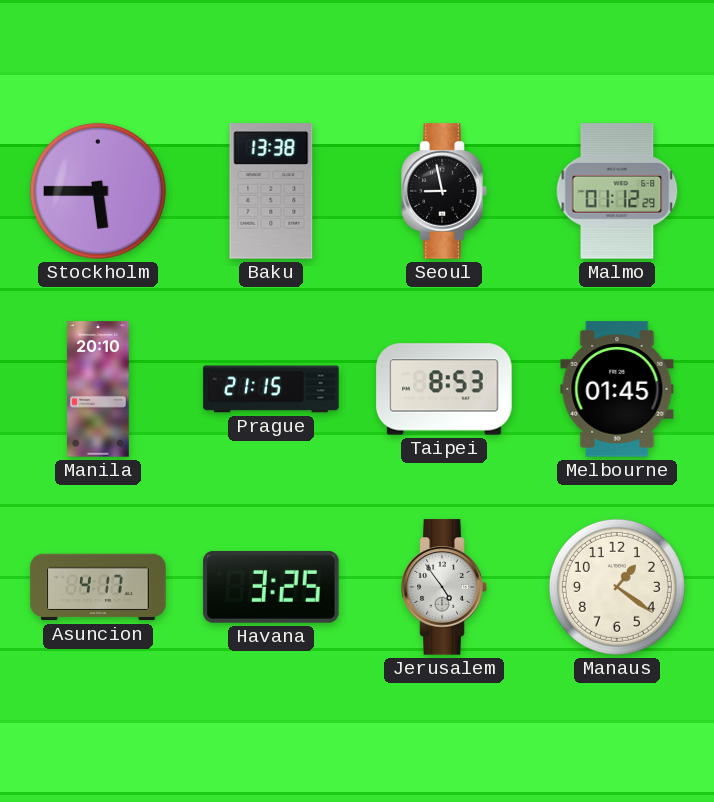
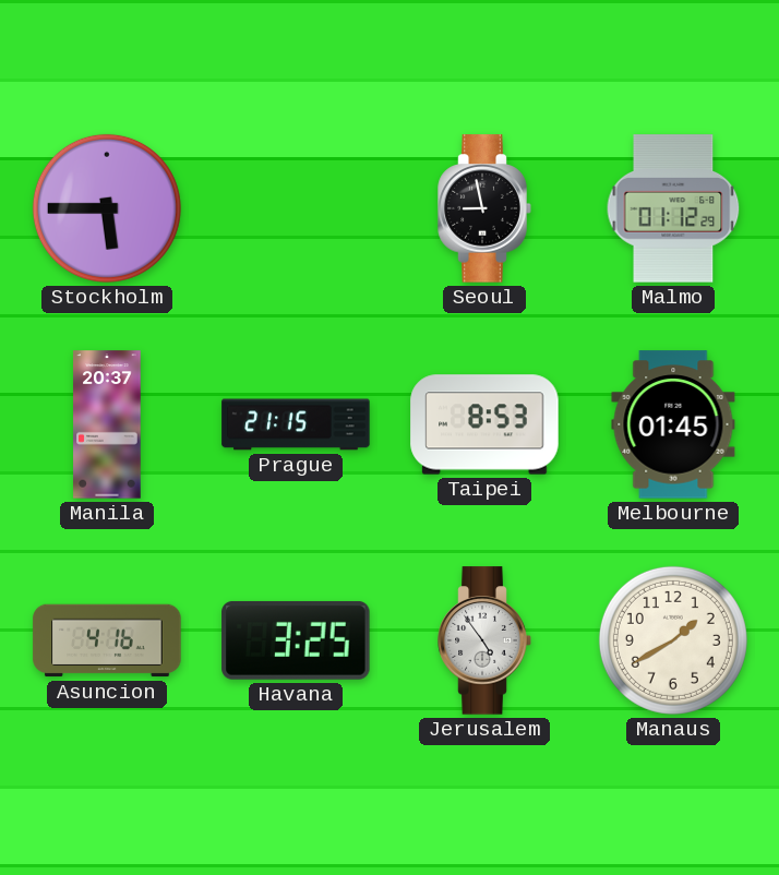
Baku: 13:38 -> none
Manila: 20:10 -> 20:37
Asuncion: 4:17 -> 4:16
Manaus: 1:21 -> 1:40
